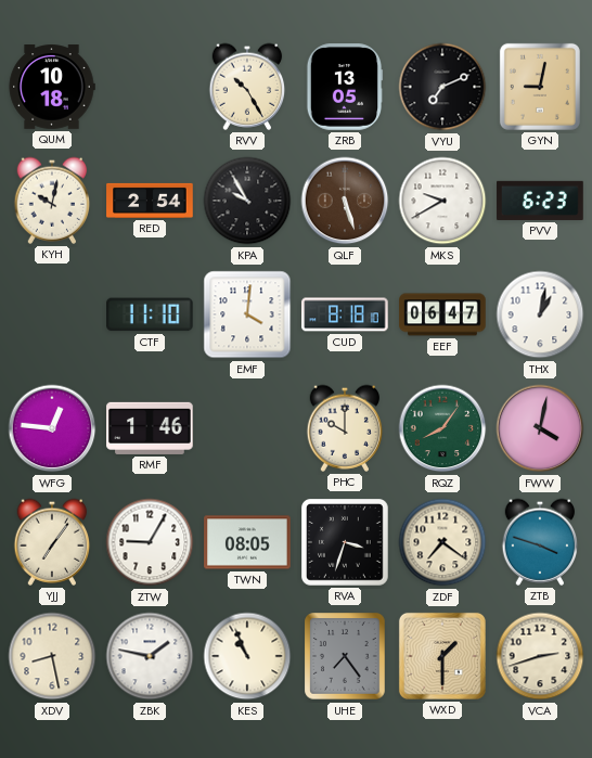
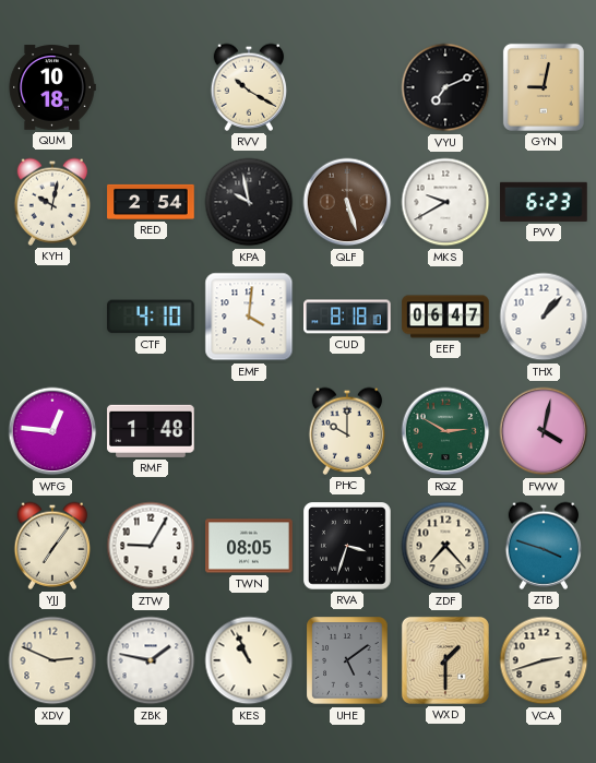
RVV: 10:25 -> 10:20
ZRB: 13:05 -> none
KPA: 9:55 -> 9:58
CTF: 11:10 -> 4:10
THX: 1:02 -> 1:07
RMF: 1:46 -> 1:48
RQZ: 8:06 -> 2:50
ZDF: 7:21 -> 7:23
XDV: 8:28 -> 2:49
UHE: 7:24 -> 5:09
